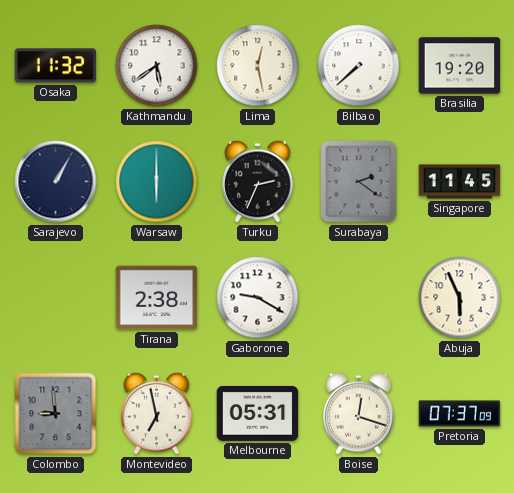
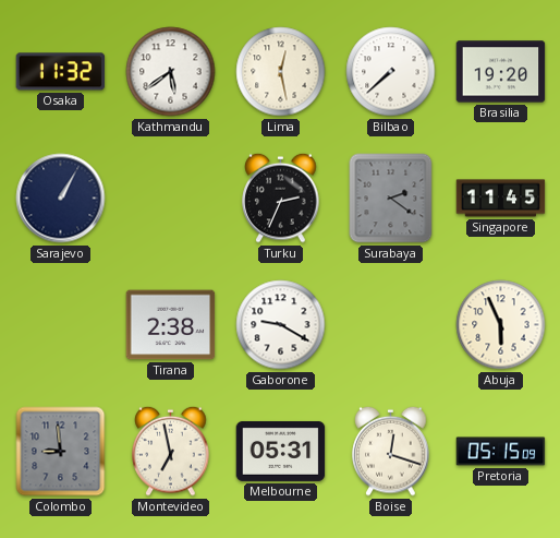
Warsaw: 6:00 -> none
Pretoria: 07:37 -> 05:15
